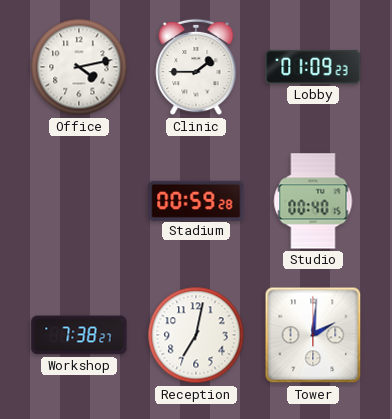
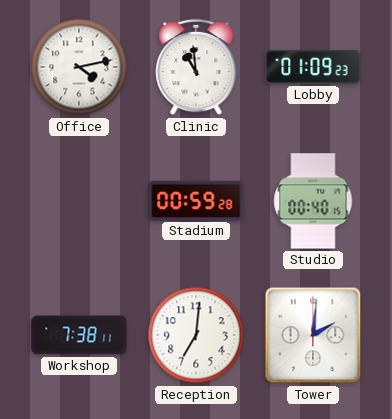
Clinic: 1:45 -> 10:59
Workshop: 7:38:27 -> 7:38:11
Reception: 7:02 -> 7:01
